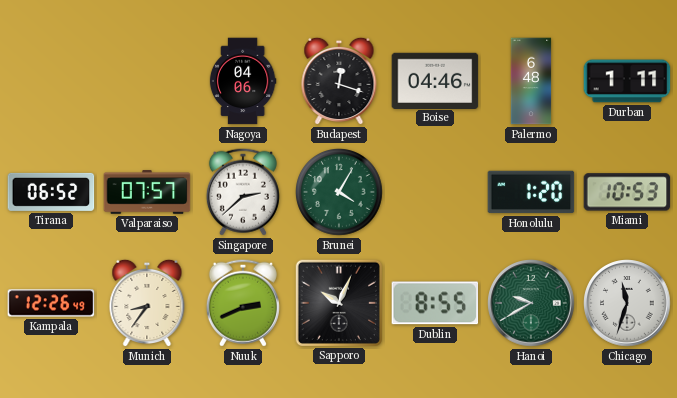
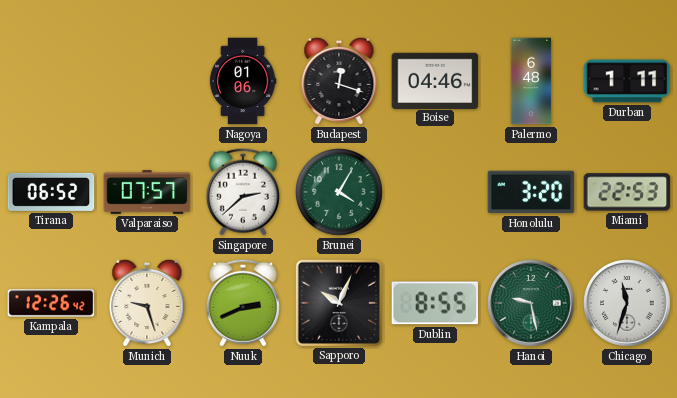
Nagoya: 04:06 -> 01:06
Honolulu: 1:20 -> 3:20
Miami: 10:53 -> 22:53
Kampala: 12:26:49 -> 12:26:42
Munich: 8:36 -> 9:27
Hanoi: 9:40 -> 9:28
